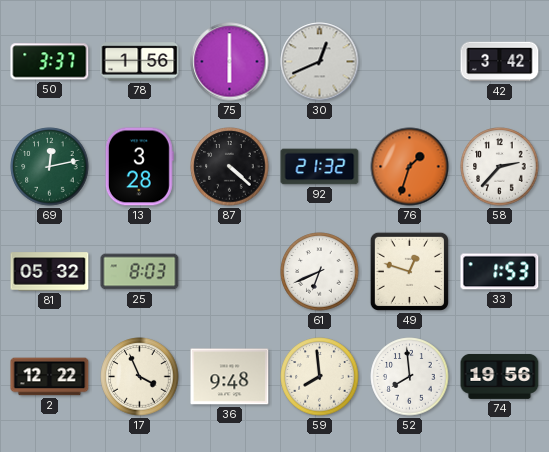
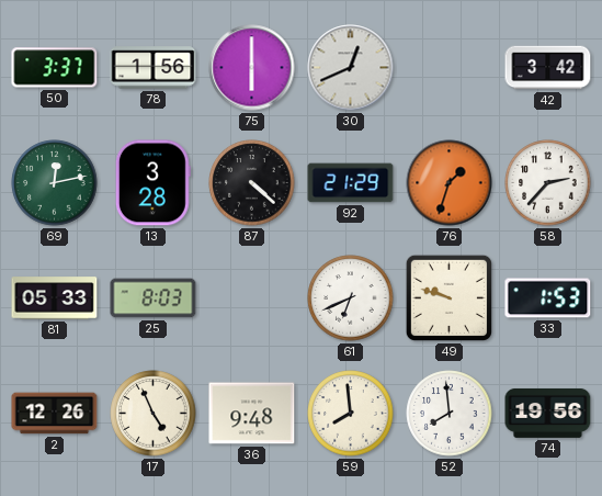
92: 21:32 -> 21:29
81: 05:32 -> 05:33
49: 12:48 -> 9:48
2: 12:22 -> 12:26
17: 3:56 -> 4:56
